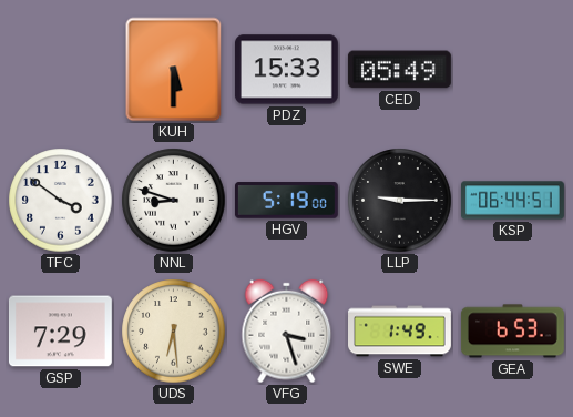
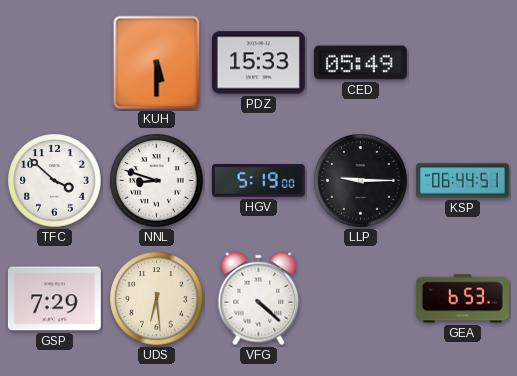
TFC: 3:51 -> 3:52
VFG: 3:27 -> 4:22
SWE: 1:49 -> none
